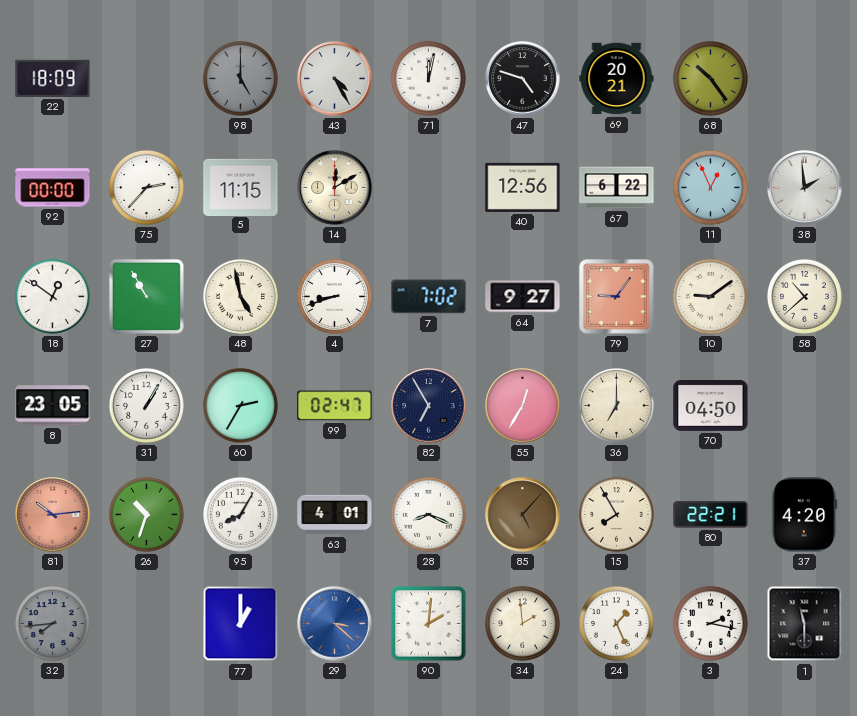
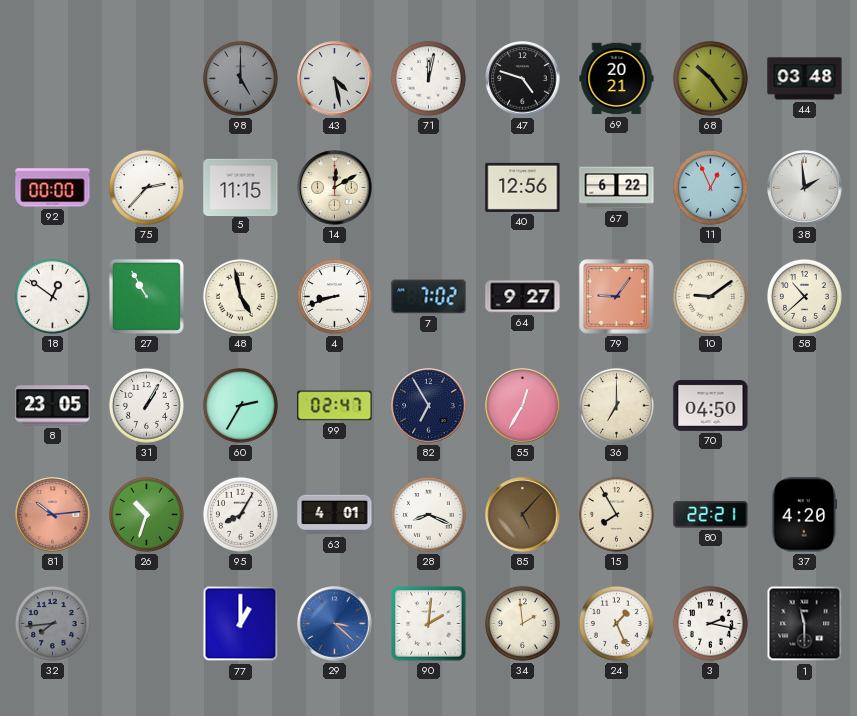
22: 18:09 -> none
43: 4:25 -> 4:28
44: none -> 03:48
